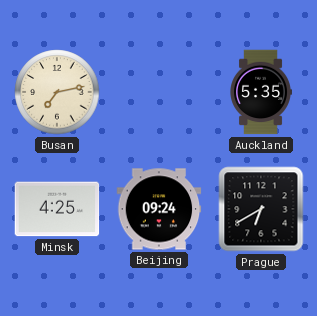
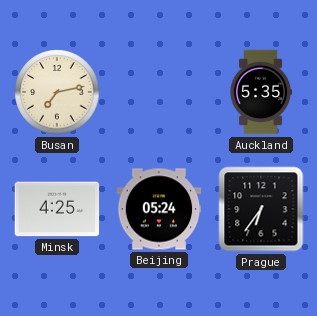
Beijing: 09:24 -> 05:24
Prague: 6:40 -> 6:36
